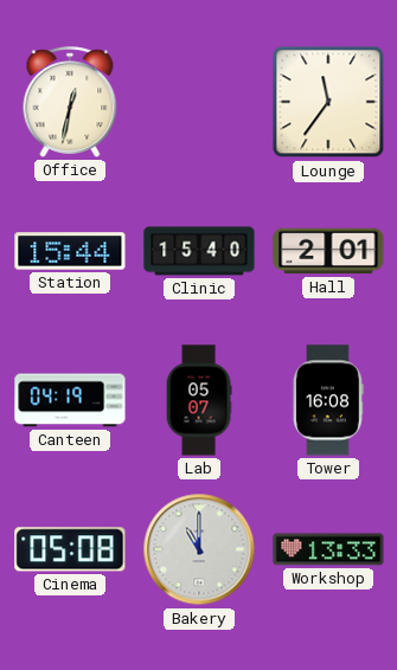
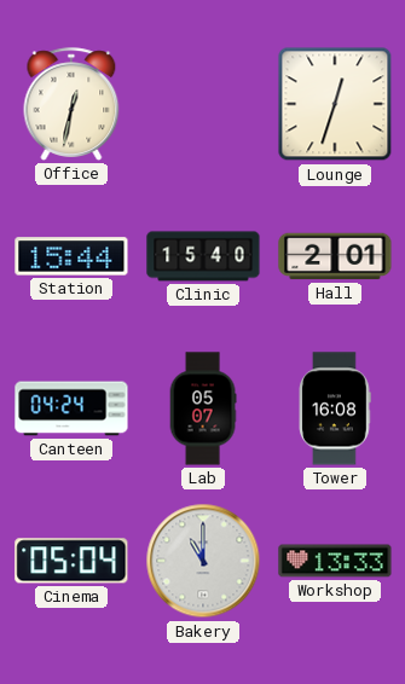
Lounge: 11:36 -> 12:33
Canteen: 04:19 -> 04:24
Cinema: 05:08 -> 05:04
